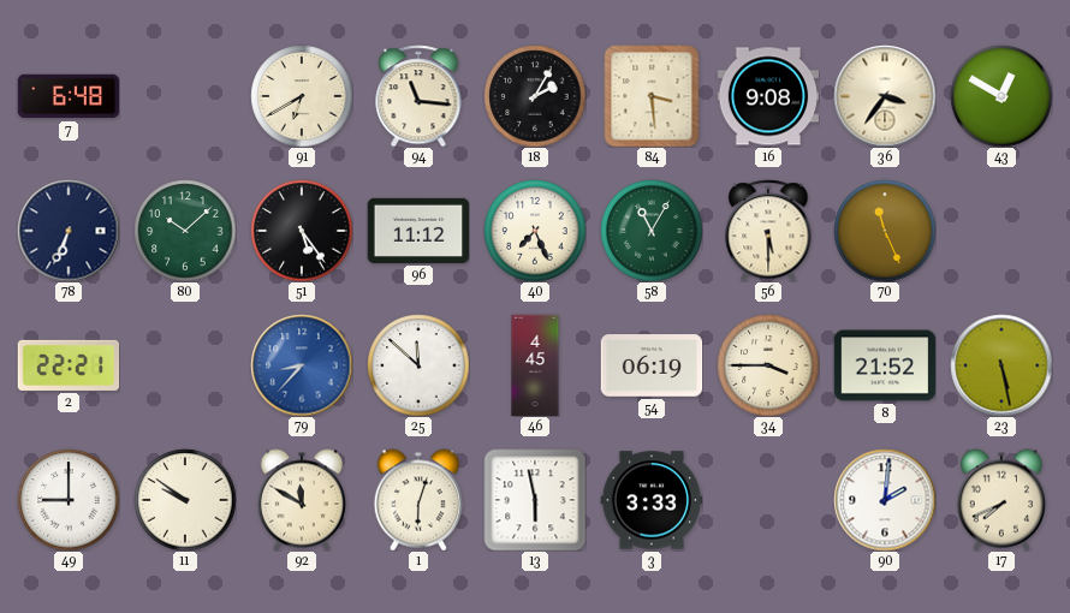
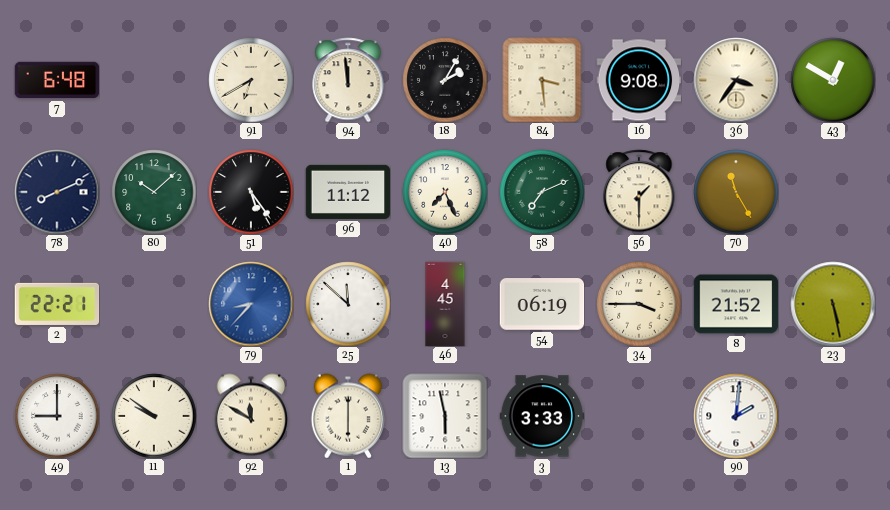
94: 11:16 -> 11:59
78: 6:34 -> 8:11
58: 11:05 -> 7:11
56: 5:30 -> 1:30
70: 11:26 -> 11:25
1: 6:03 -> 6:00
17: 7:41 -> none
